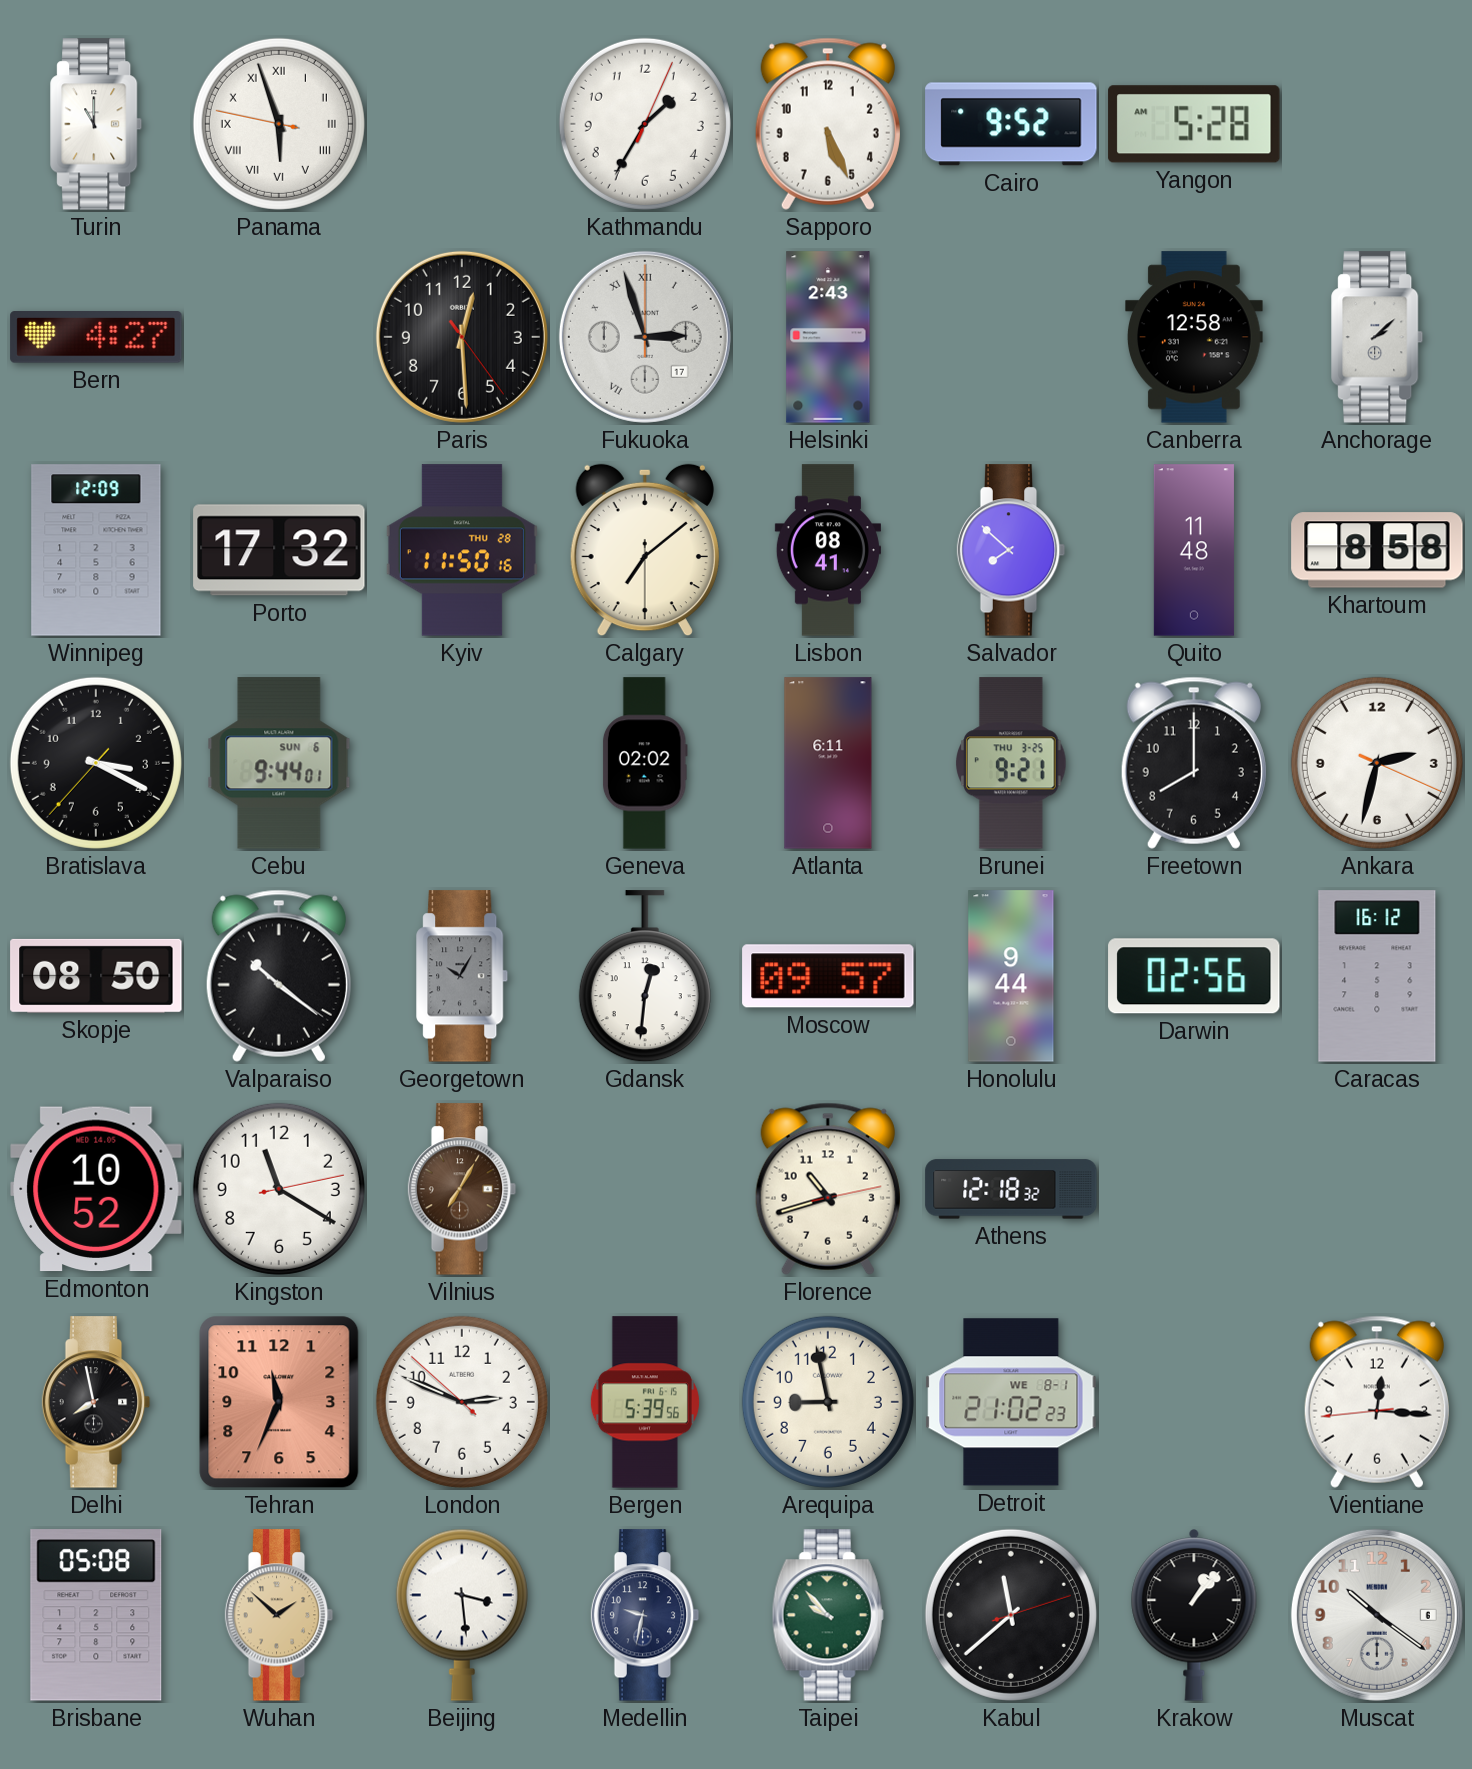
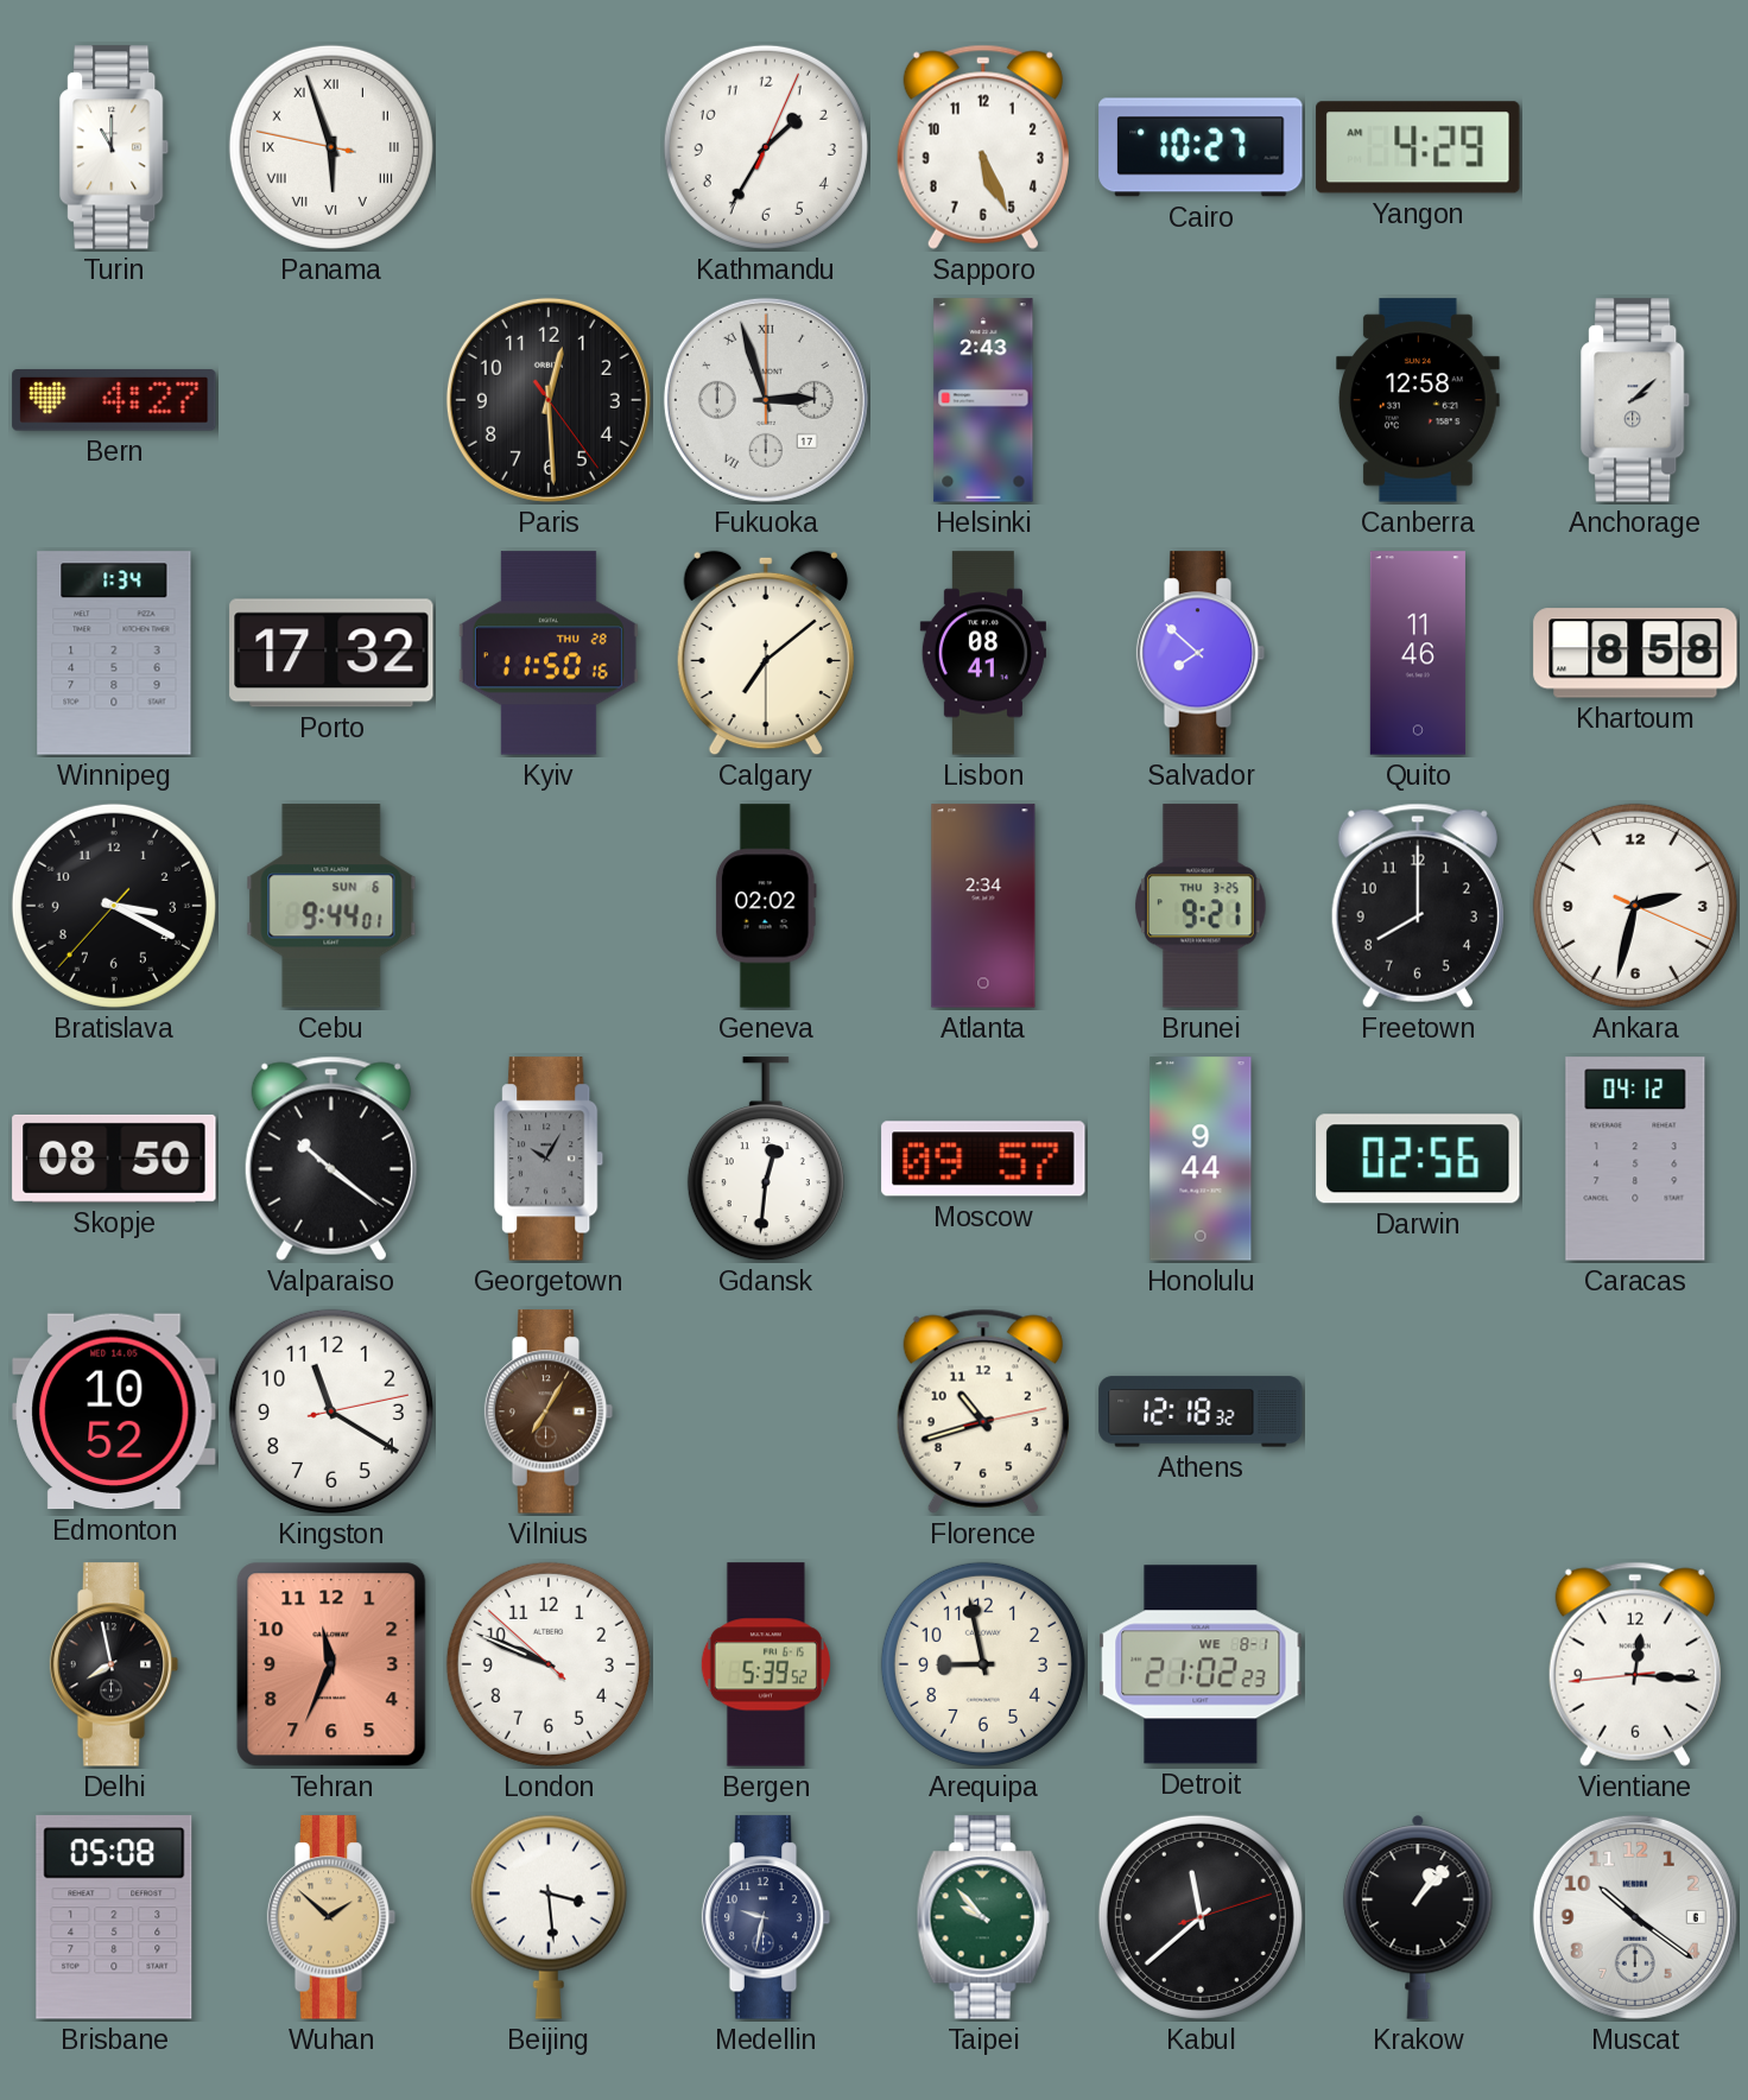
Cairo: 9:52 -> 10:27
Yangon: 5:28 -> 4:29
Winnipeg: 12:09 -> 1:34
Quito: 11:48 -> 11:46
Atlanta: 6:11 -> 2:34
Caracas: 16:12 -> 04:12
London: 2:48 -> 9:48
Bergen: 5:39:56 -> 5:39:52
